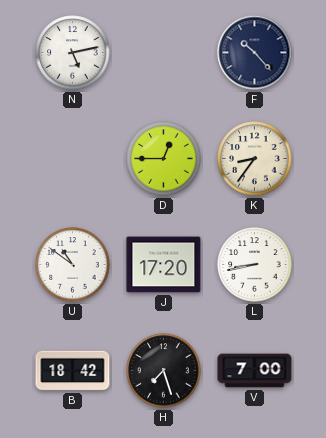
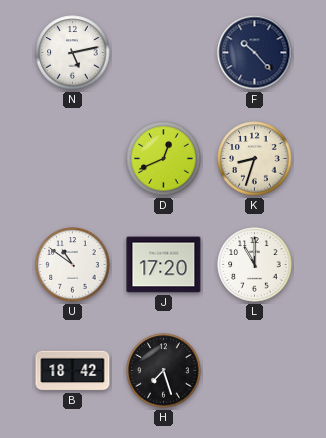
D: 12:45 -> 12:41
K: 8:36 -> 8:33
L: 8:43 -> 11:00
V: 7:00 -> none
